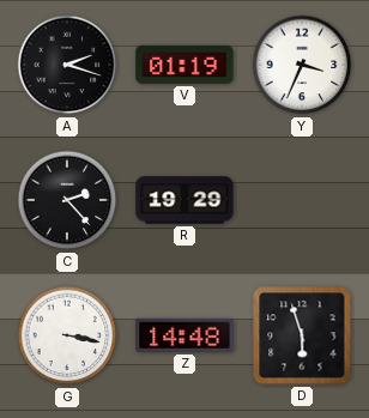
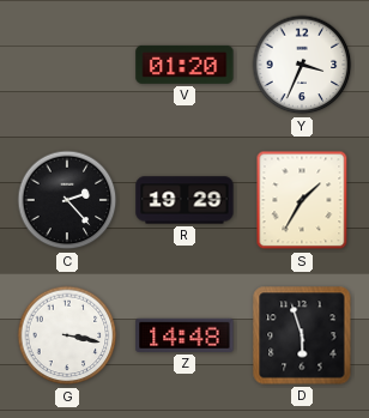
A: 2:18 -> none
V: 01:19 -> 01:20
S: none -> 1:35
